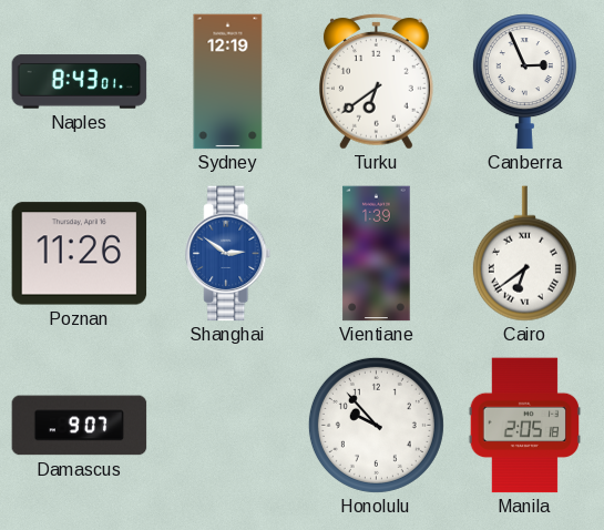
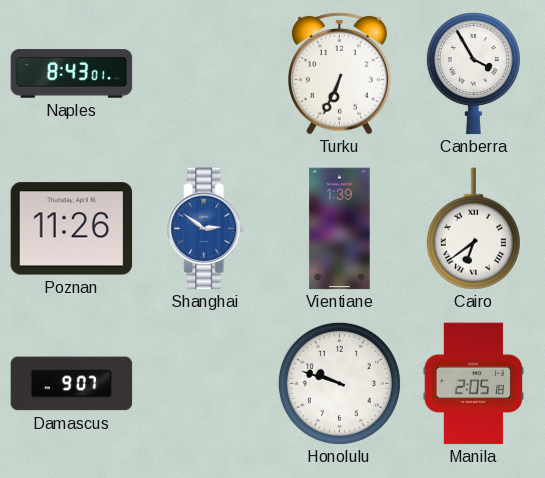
Sydney: 12:19 -> none
Turku: 6:39 -> 6:34
Canberra: 2:56 -> 3:55
Honolulu: 9:53 -> 9:48
